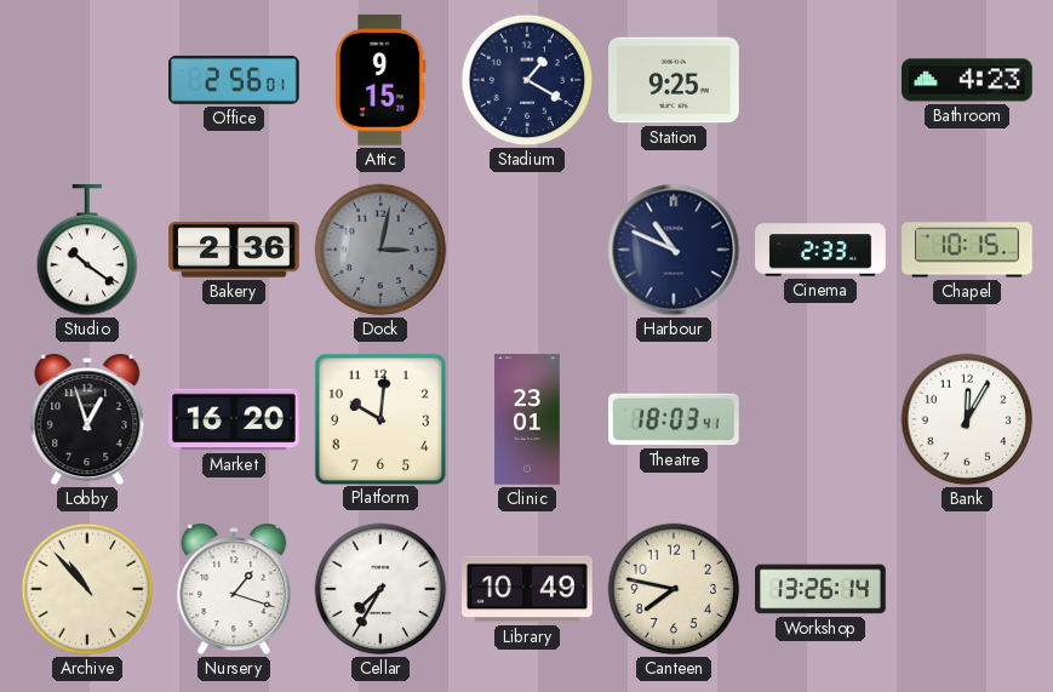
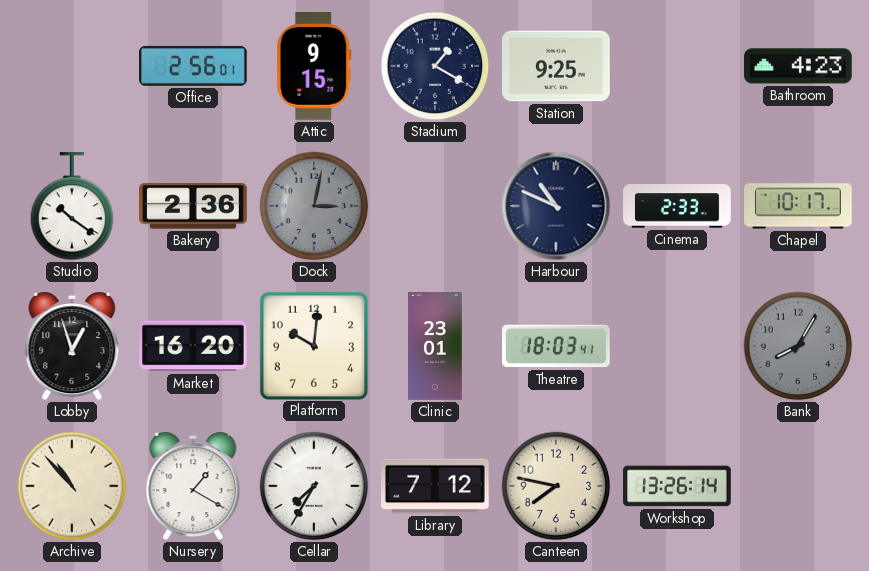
Chapel: 10:15 -> 10:17
Bank: 12:05 -> 8:05
Bank dial: white -> grey
Nursery: 1:18 -> 1:20
Library: 10:49 -> 7:12
